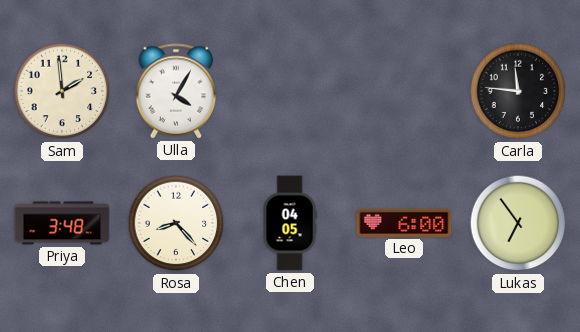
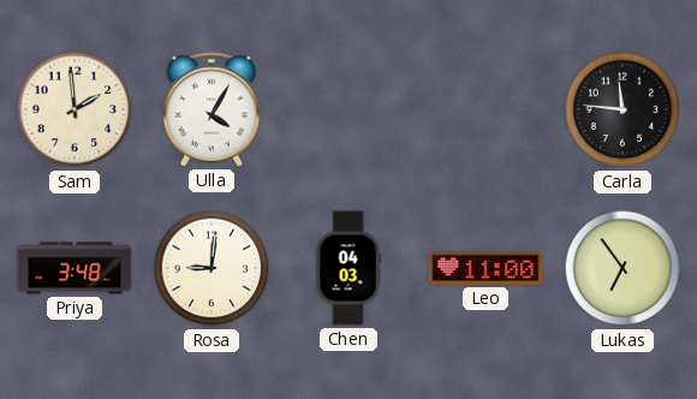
Rosa: 8:23 -> 9:01
Chen: 04:05 -> 04:03
Leo: 6:00 -> 11:00
